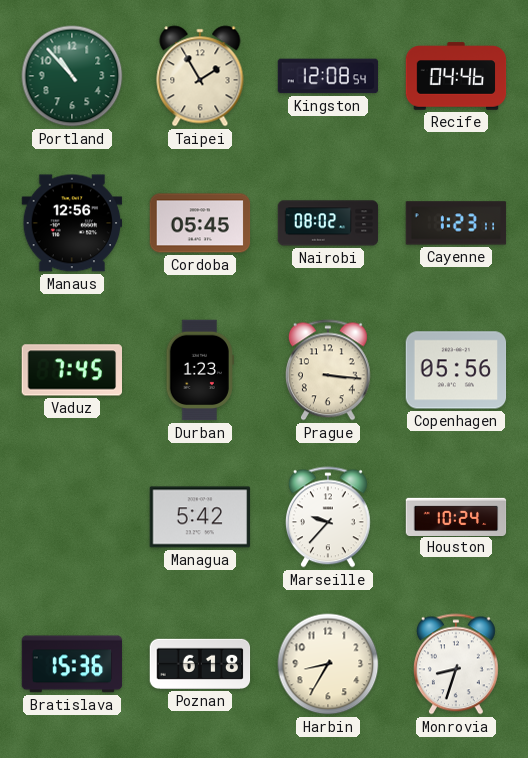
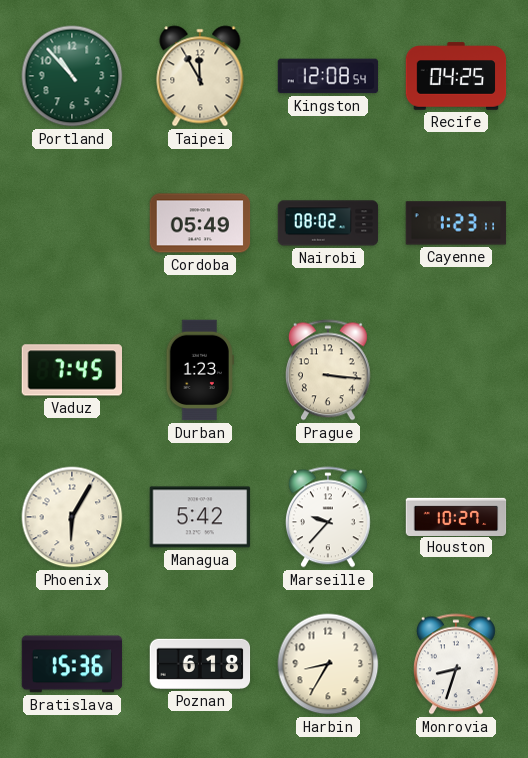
Taipei: 1:55 -> 11:55
Recife: 04:46 -> 04:25
Manaus: 12:56 -> none
Cordoba: 05:45 -> 05:49
Copenhagen: 05:56 -> none
Phoenix: none -> 6:05
Houston: 10:24 -> 10:27
